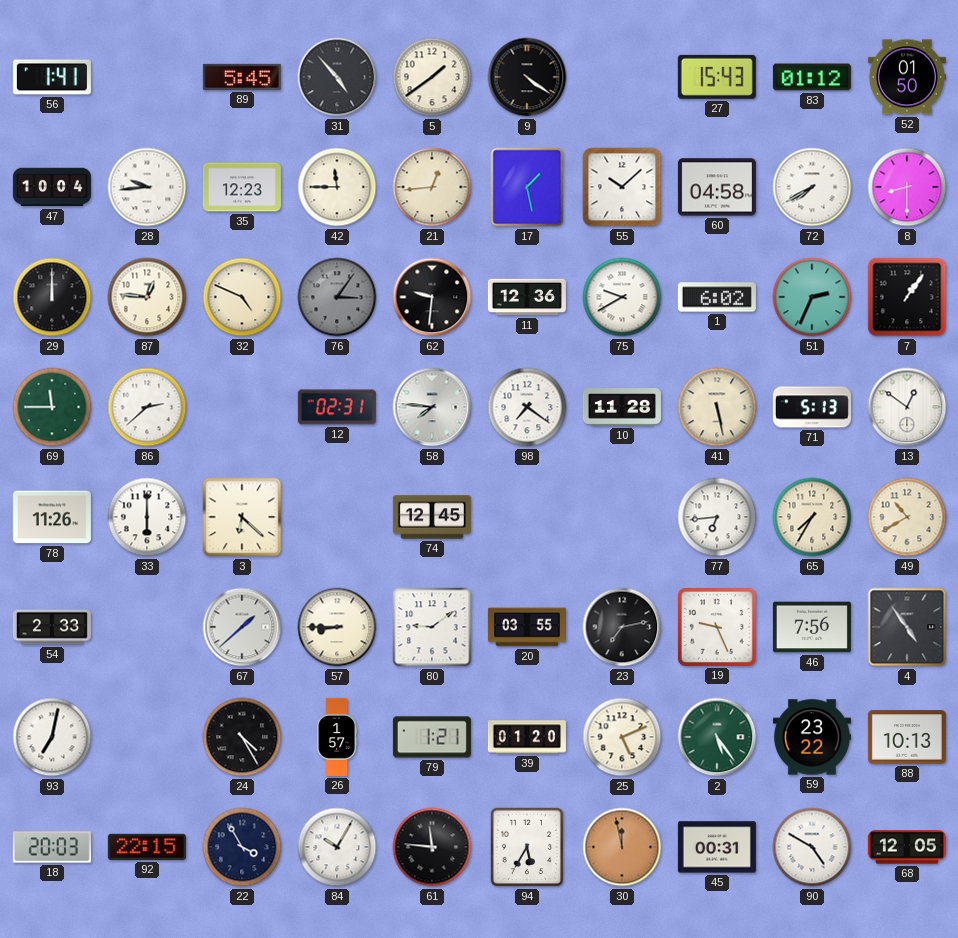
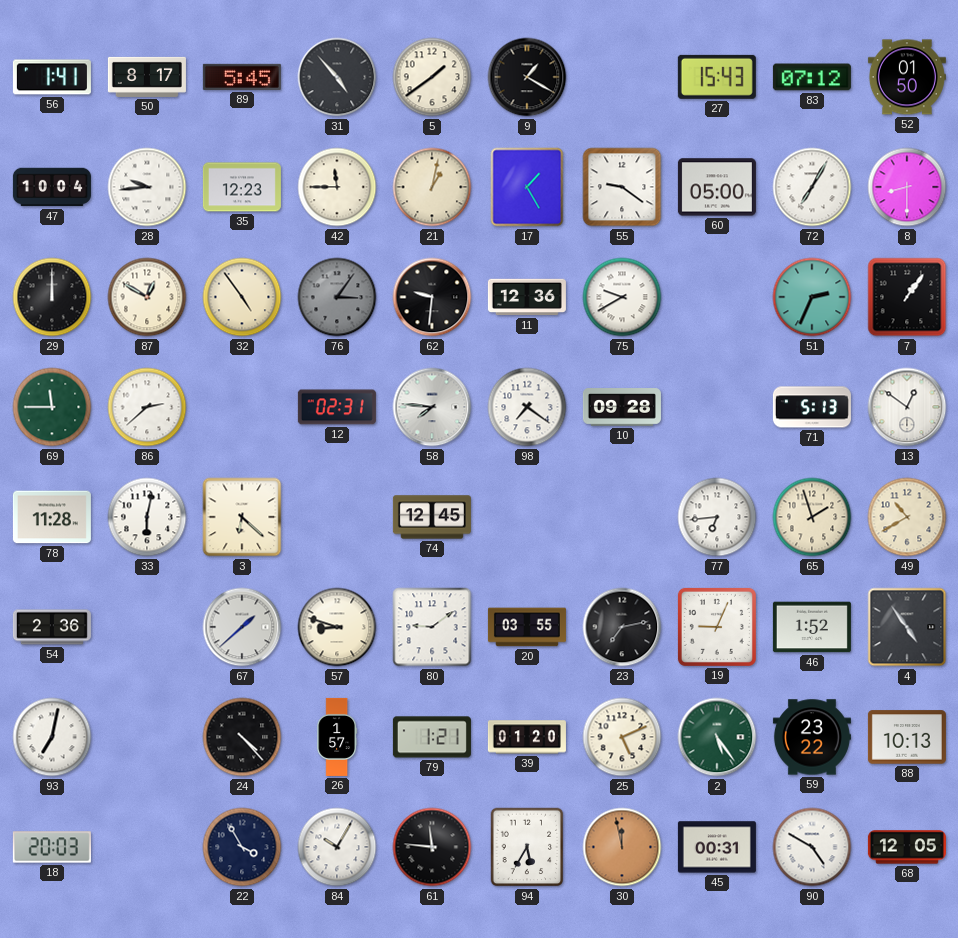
50: none -> 8:17
9: 4:21 -> 1:20
83: 01:12 -> 07:12
21: 12:44 -> 1:02
17: 1:28 -> 1:25
55: 10:08 -> 9:21
60: 04:58 -> 05:00
72: 7:40 -> 7:05
87: 12:46 -> 12:50
32: 4:49 -> 4:54
1: 6:02 -> none
10: 11:28 -> 09:28
41: 5:28 -> none
78: 11:26 -> 11:28
33: 6:00 -> 6:02
65: 7:35 -> 1:57
54: 2:33 -> 2:36
57: 8:45 -> 8:48
19: 9:26 -> 9:04
46: 7:56 -> 1:52
24: 4:25 -> 4:23
92: 22:15 -> none
